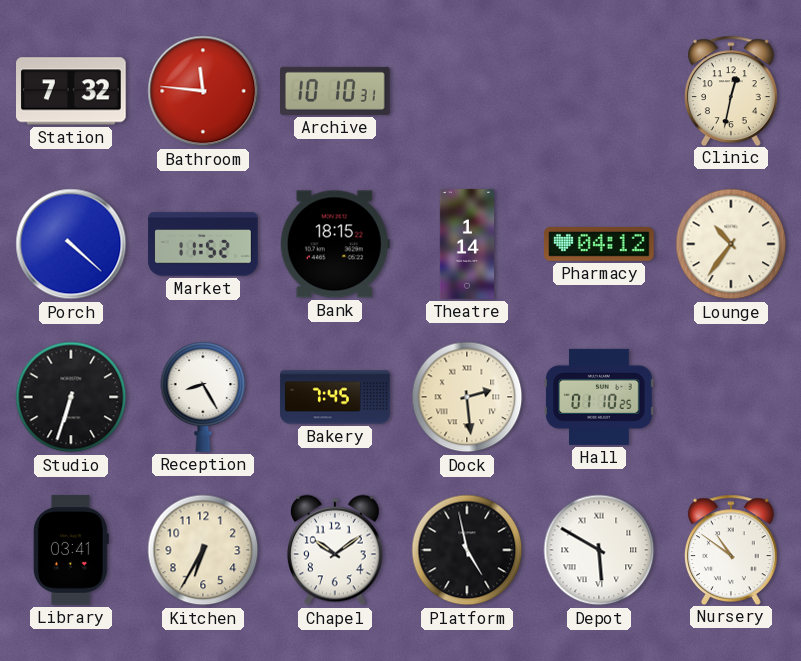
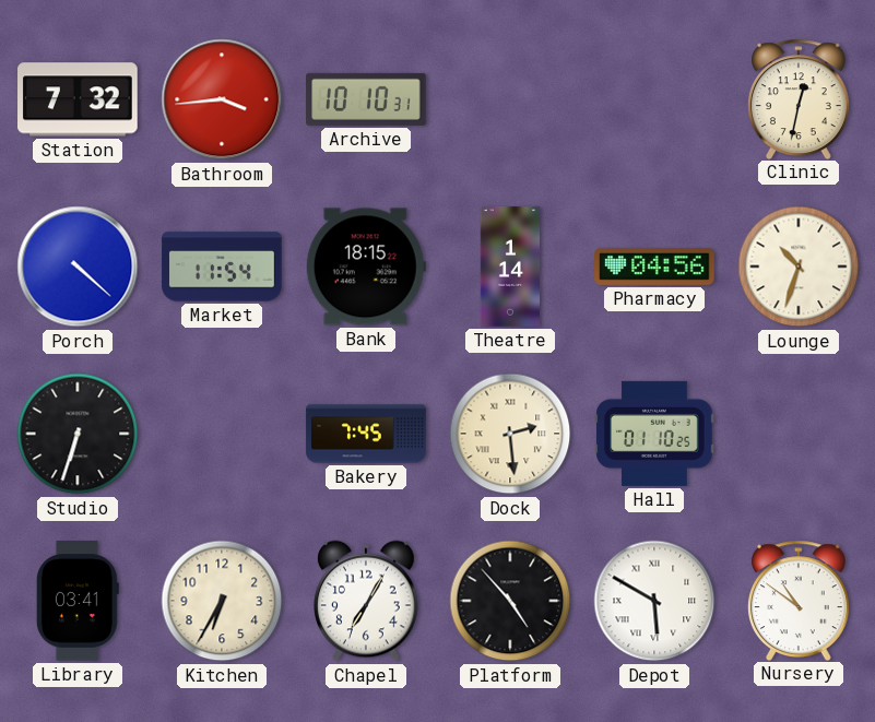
Bathroom: 11:46 -> 3:44
Market: 11:52 -> 11:54
Pharmacy: 04:12 -> 04:56
Lounge: 10:36 -> 10:33
Reception: 8:25 -> none
Chapel: 10:09 -> 7:05
Platform: 4:58 -> 4:53
